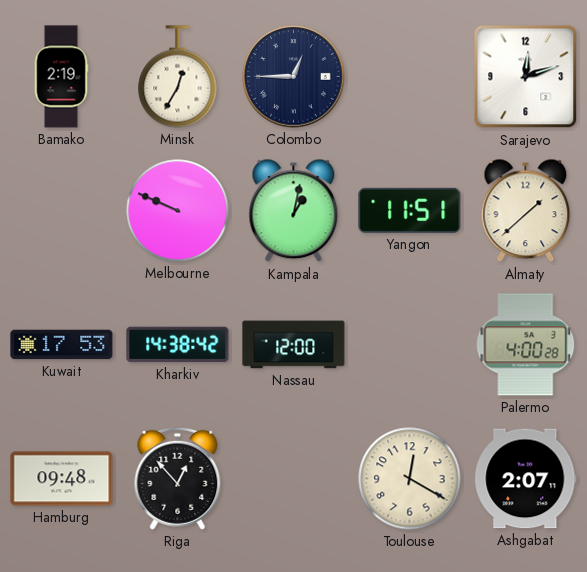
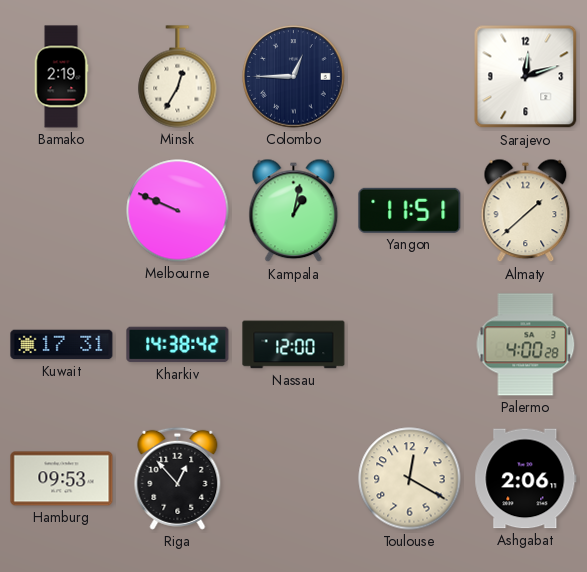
Kuwait: 17:53 -> 17:31
Hamburg: 09:48 -> 09:53
Ashgabat: 2:07 -> 2:06
